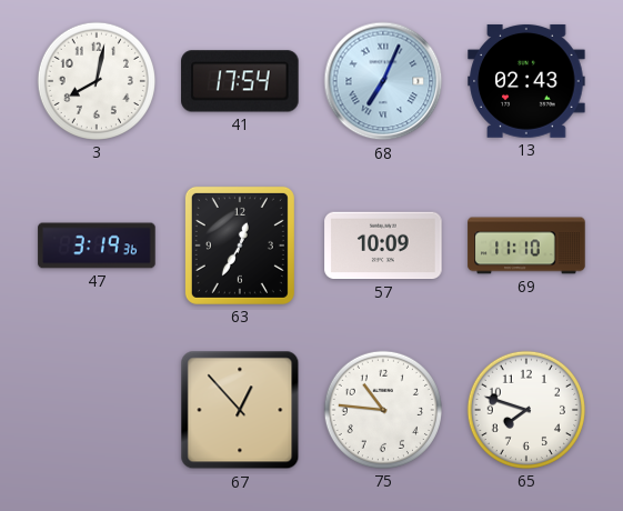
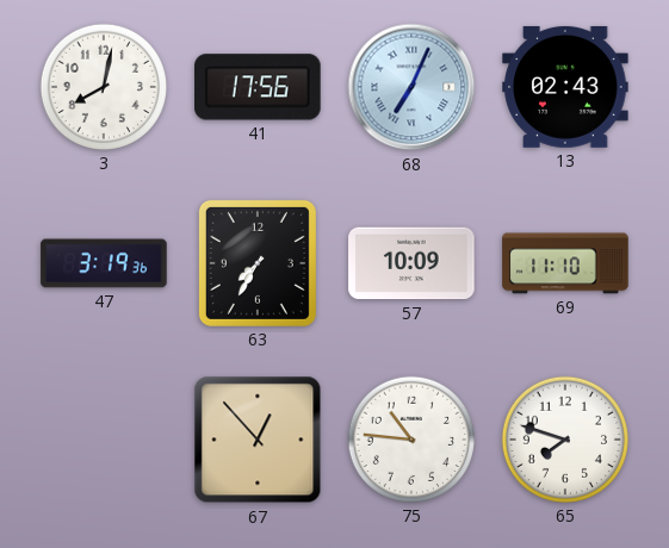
41: 17:54 -> 17:56
63: 12:35 -> 7:35
